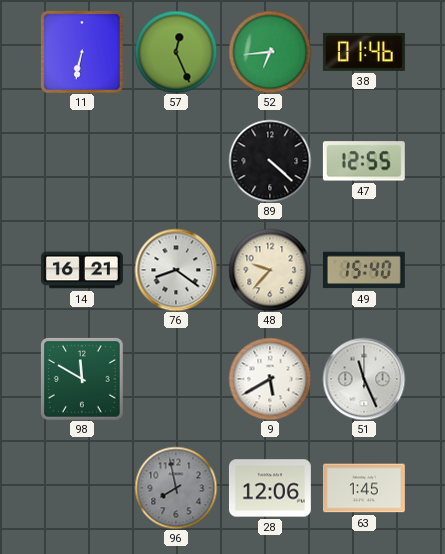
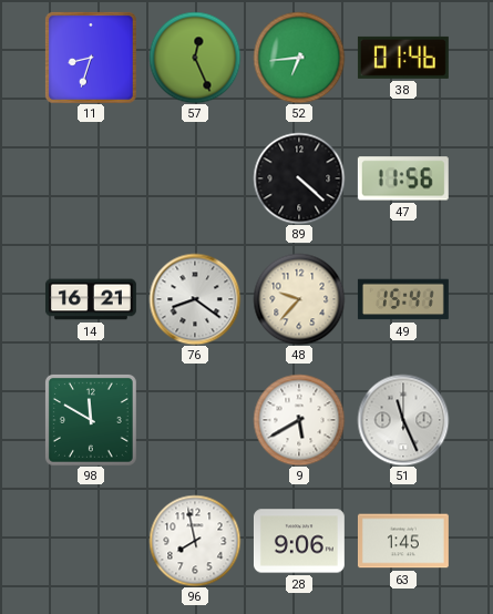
11: 6:32 -> 8:33
47: 12:55 -> 11:56
49: 15:40 -> 15:41
96 dial: grey -> white
28: 12:06 -> 9:06
